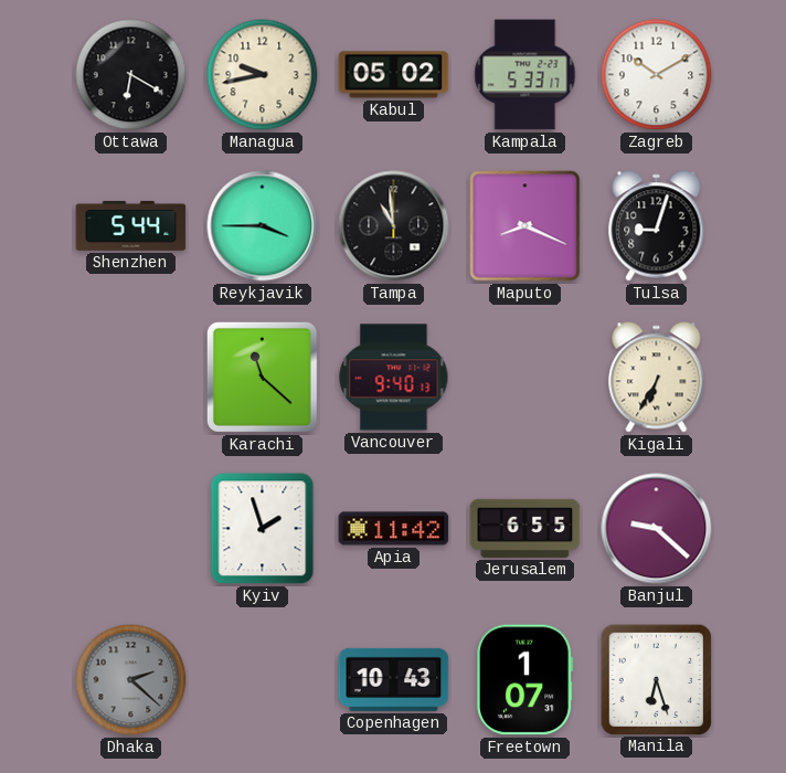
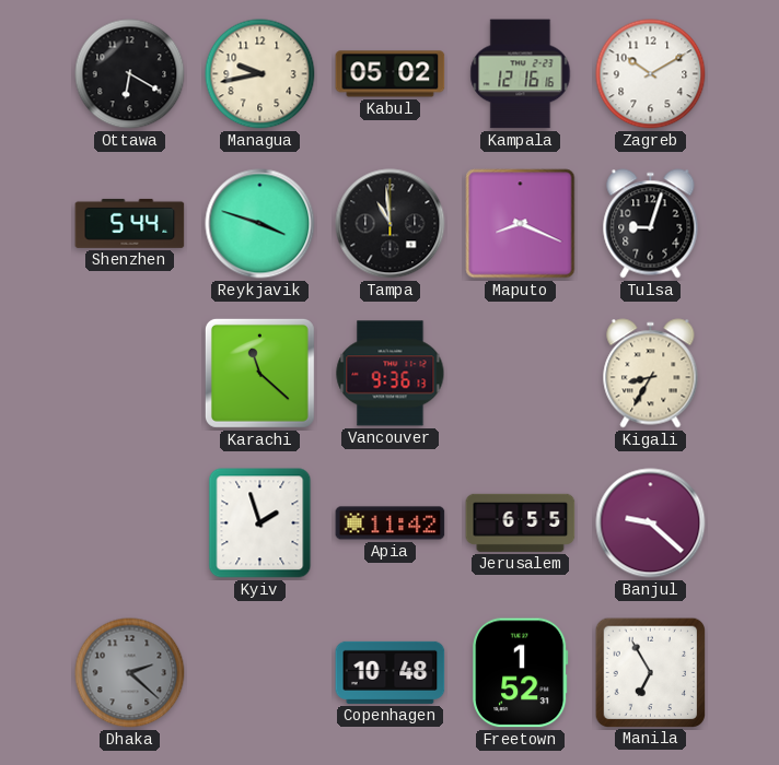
Kampala: 5:33 -> 12:16
Reykjavik: 3:45 -> 3:48
Vancouver: 9:40 -> 9:36
Kigali: 6:35 -> 8:35
Copenhagen: 10:43 -> 10:48
Freetown: 1:07 -> 1:52
Manila: 6:27 -> 6:55
